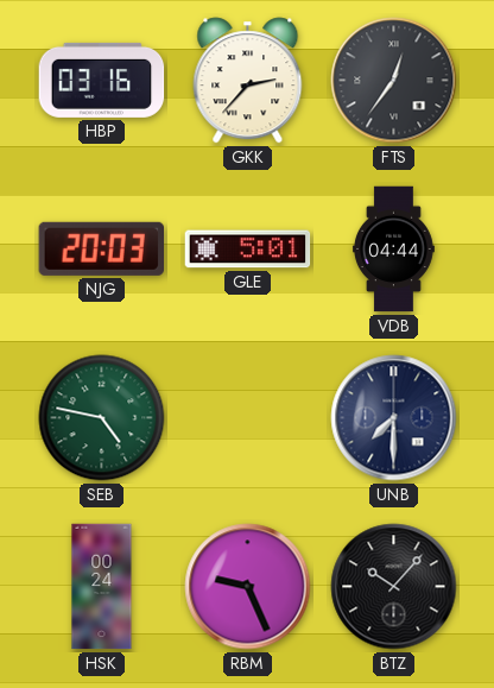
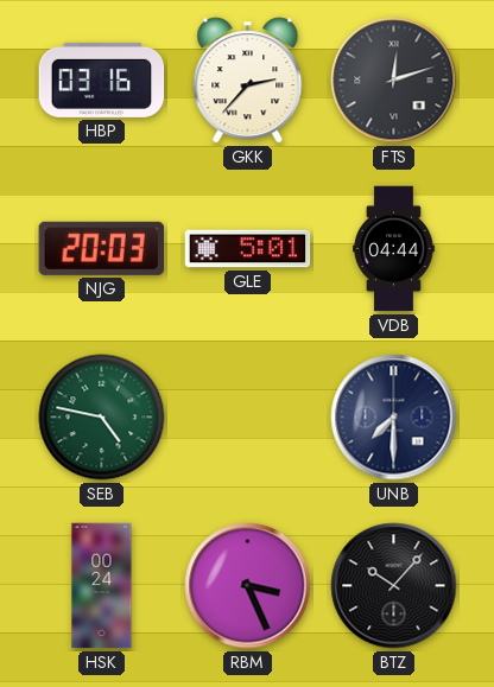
FTS: 12:36 -> 12:12
RBM: 9:26 -> 3:26
